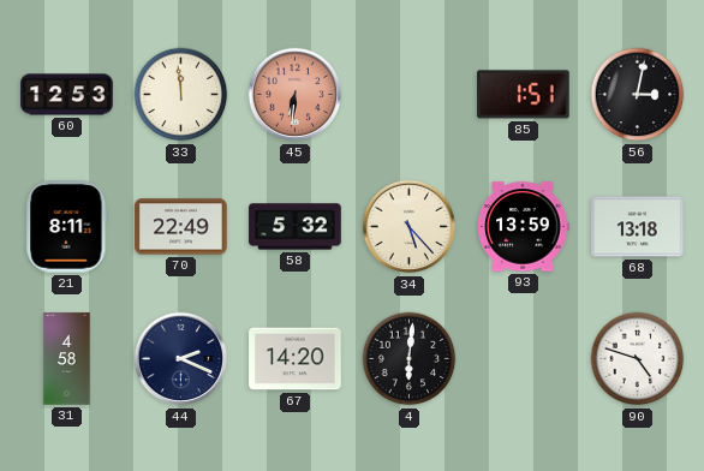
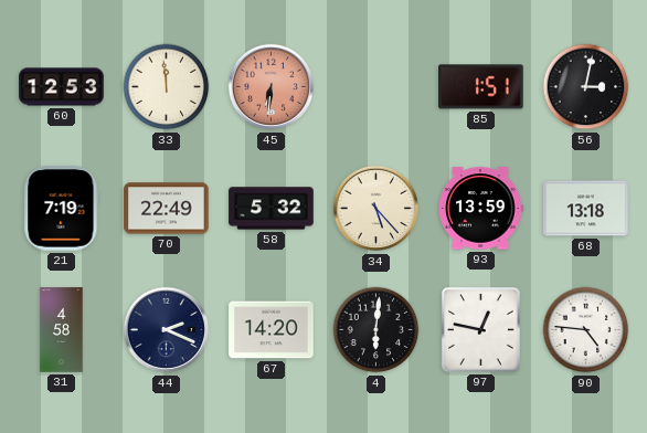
21: 8:11 -> 7:19
97: none -> 12:47
90: 4:48 -> 4:46
